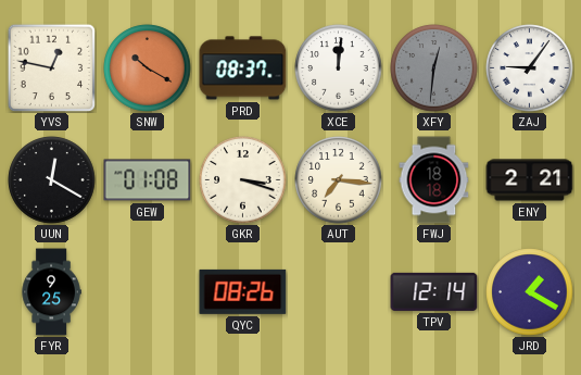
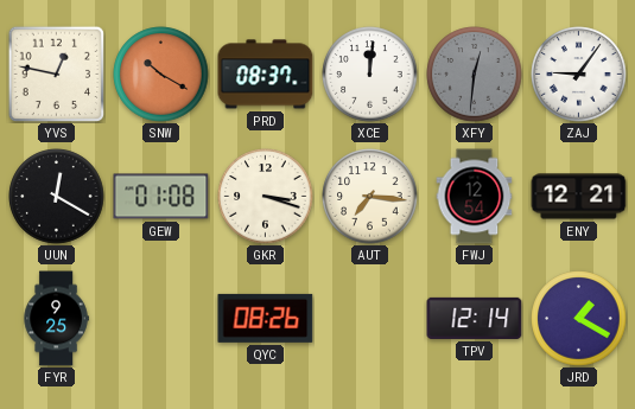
FWJ: 18:18 -> 12:54
ENY: 2:21 -> 12:21
